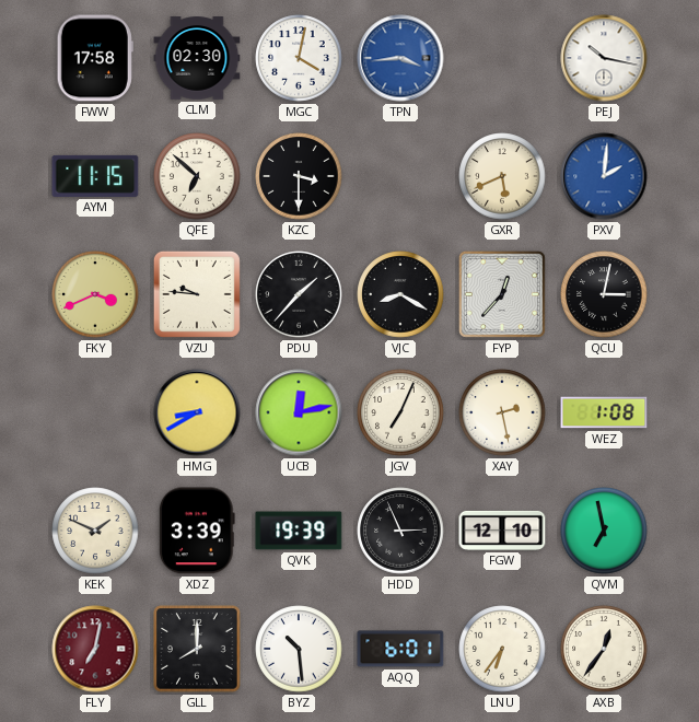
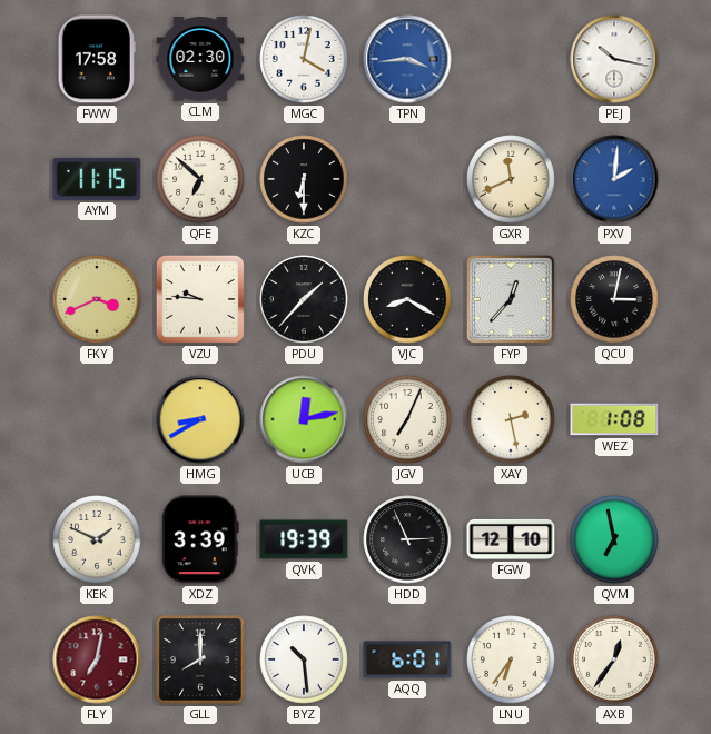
KZC: 3:30 -> 6:30
GXR: 5:41 -> 11:41
